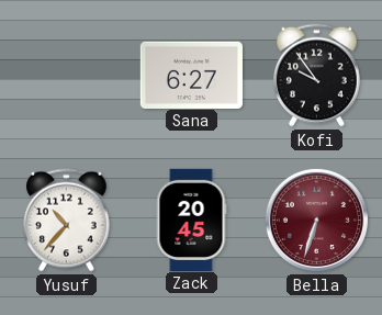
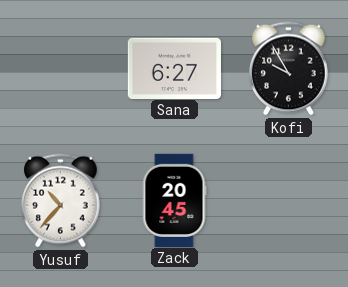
Kofi: 9:54 -> 9:55
Bella: 6:33 -> none
